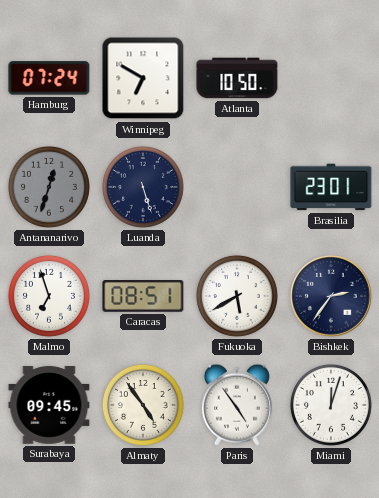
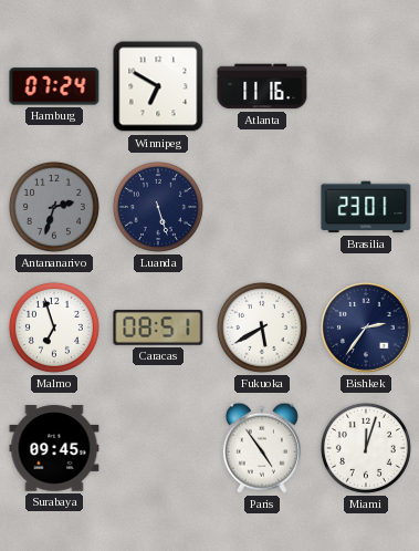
Atlanta: 10:50 -> 11:16
Antananarivo: 12:33 -> 2:33
Almaty: 4:54 -> none
